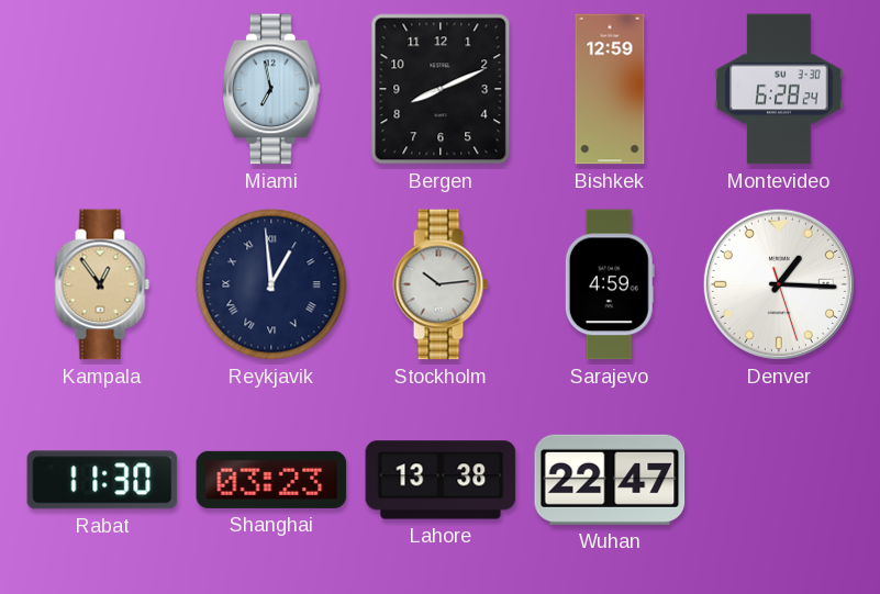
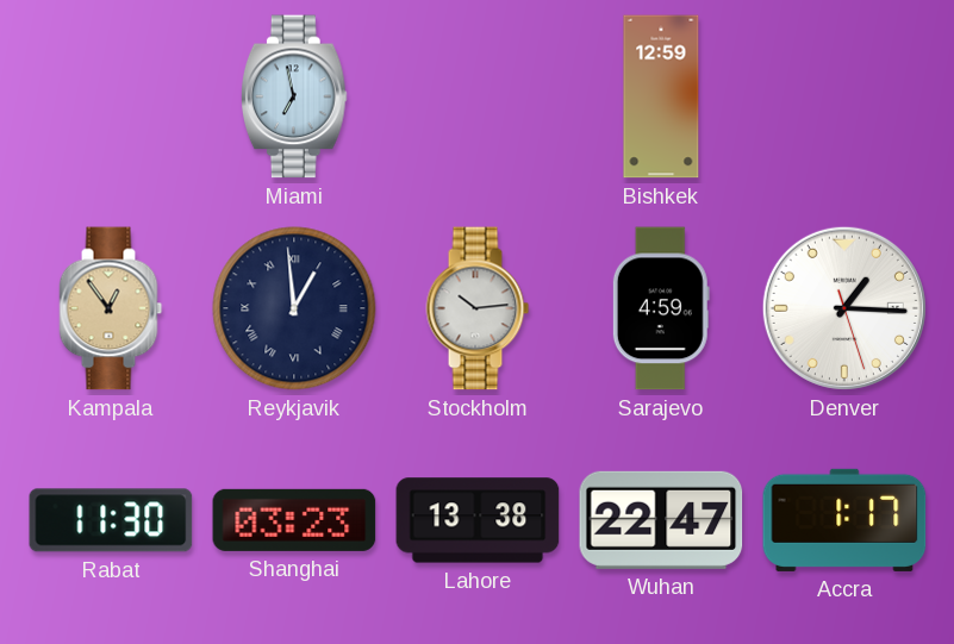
Bergen: 8:11 -> none
Montevideo: 6:28 -> none
Accra: none -> 1:17
